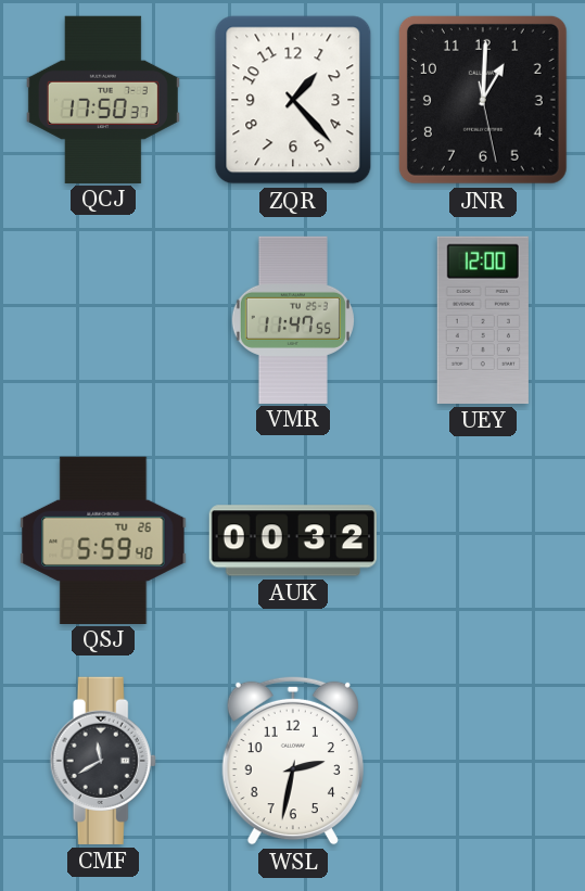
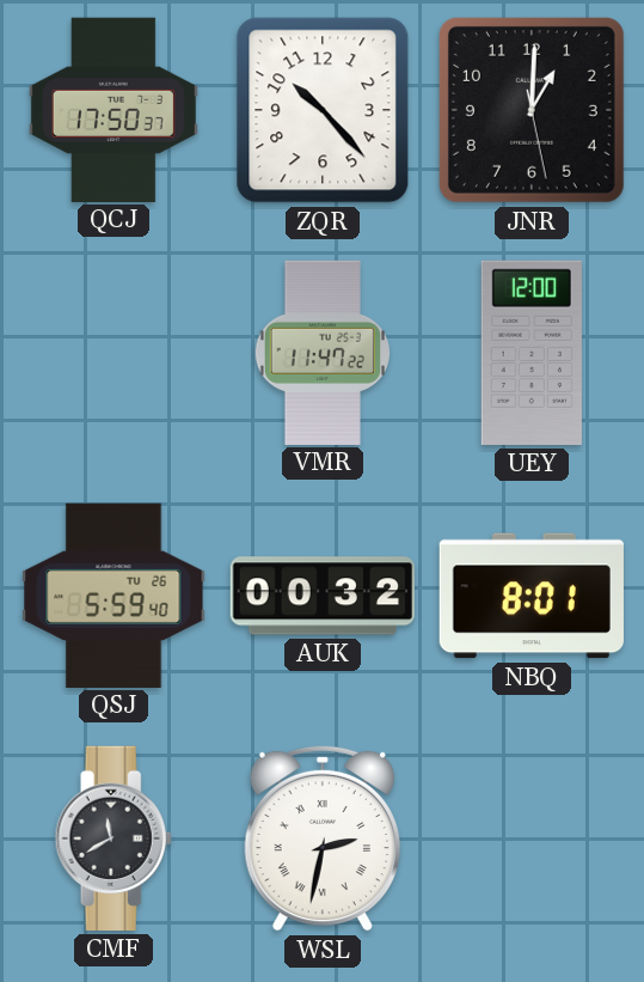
ZQR: 1:23 -> 10:23
VMR: 11:47:55 -> 11:47:22
NBQ: none -> 8:01
WSL numerals: Arabic -> Roman
